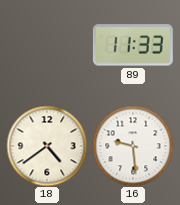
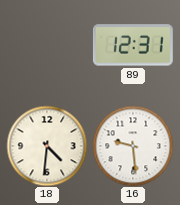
89: 11:33 -> 12:31
18: 4:39 -> 4:31
